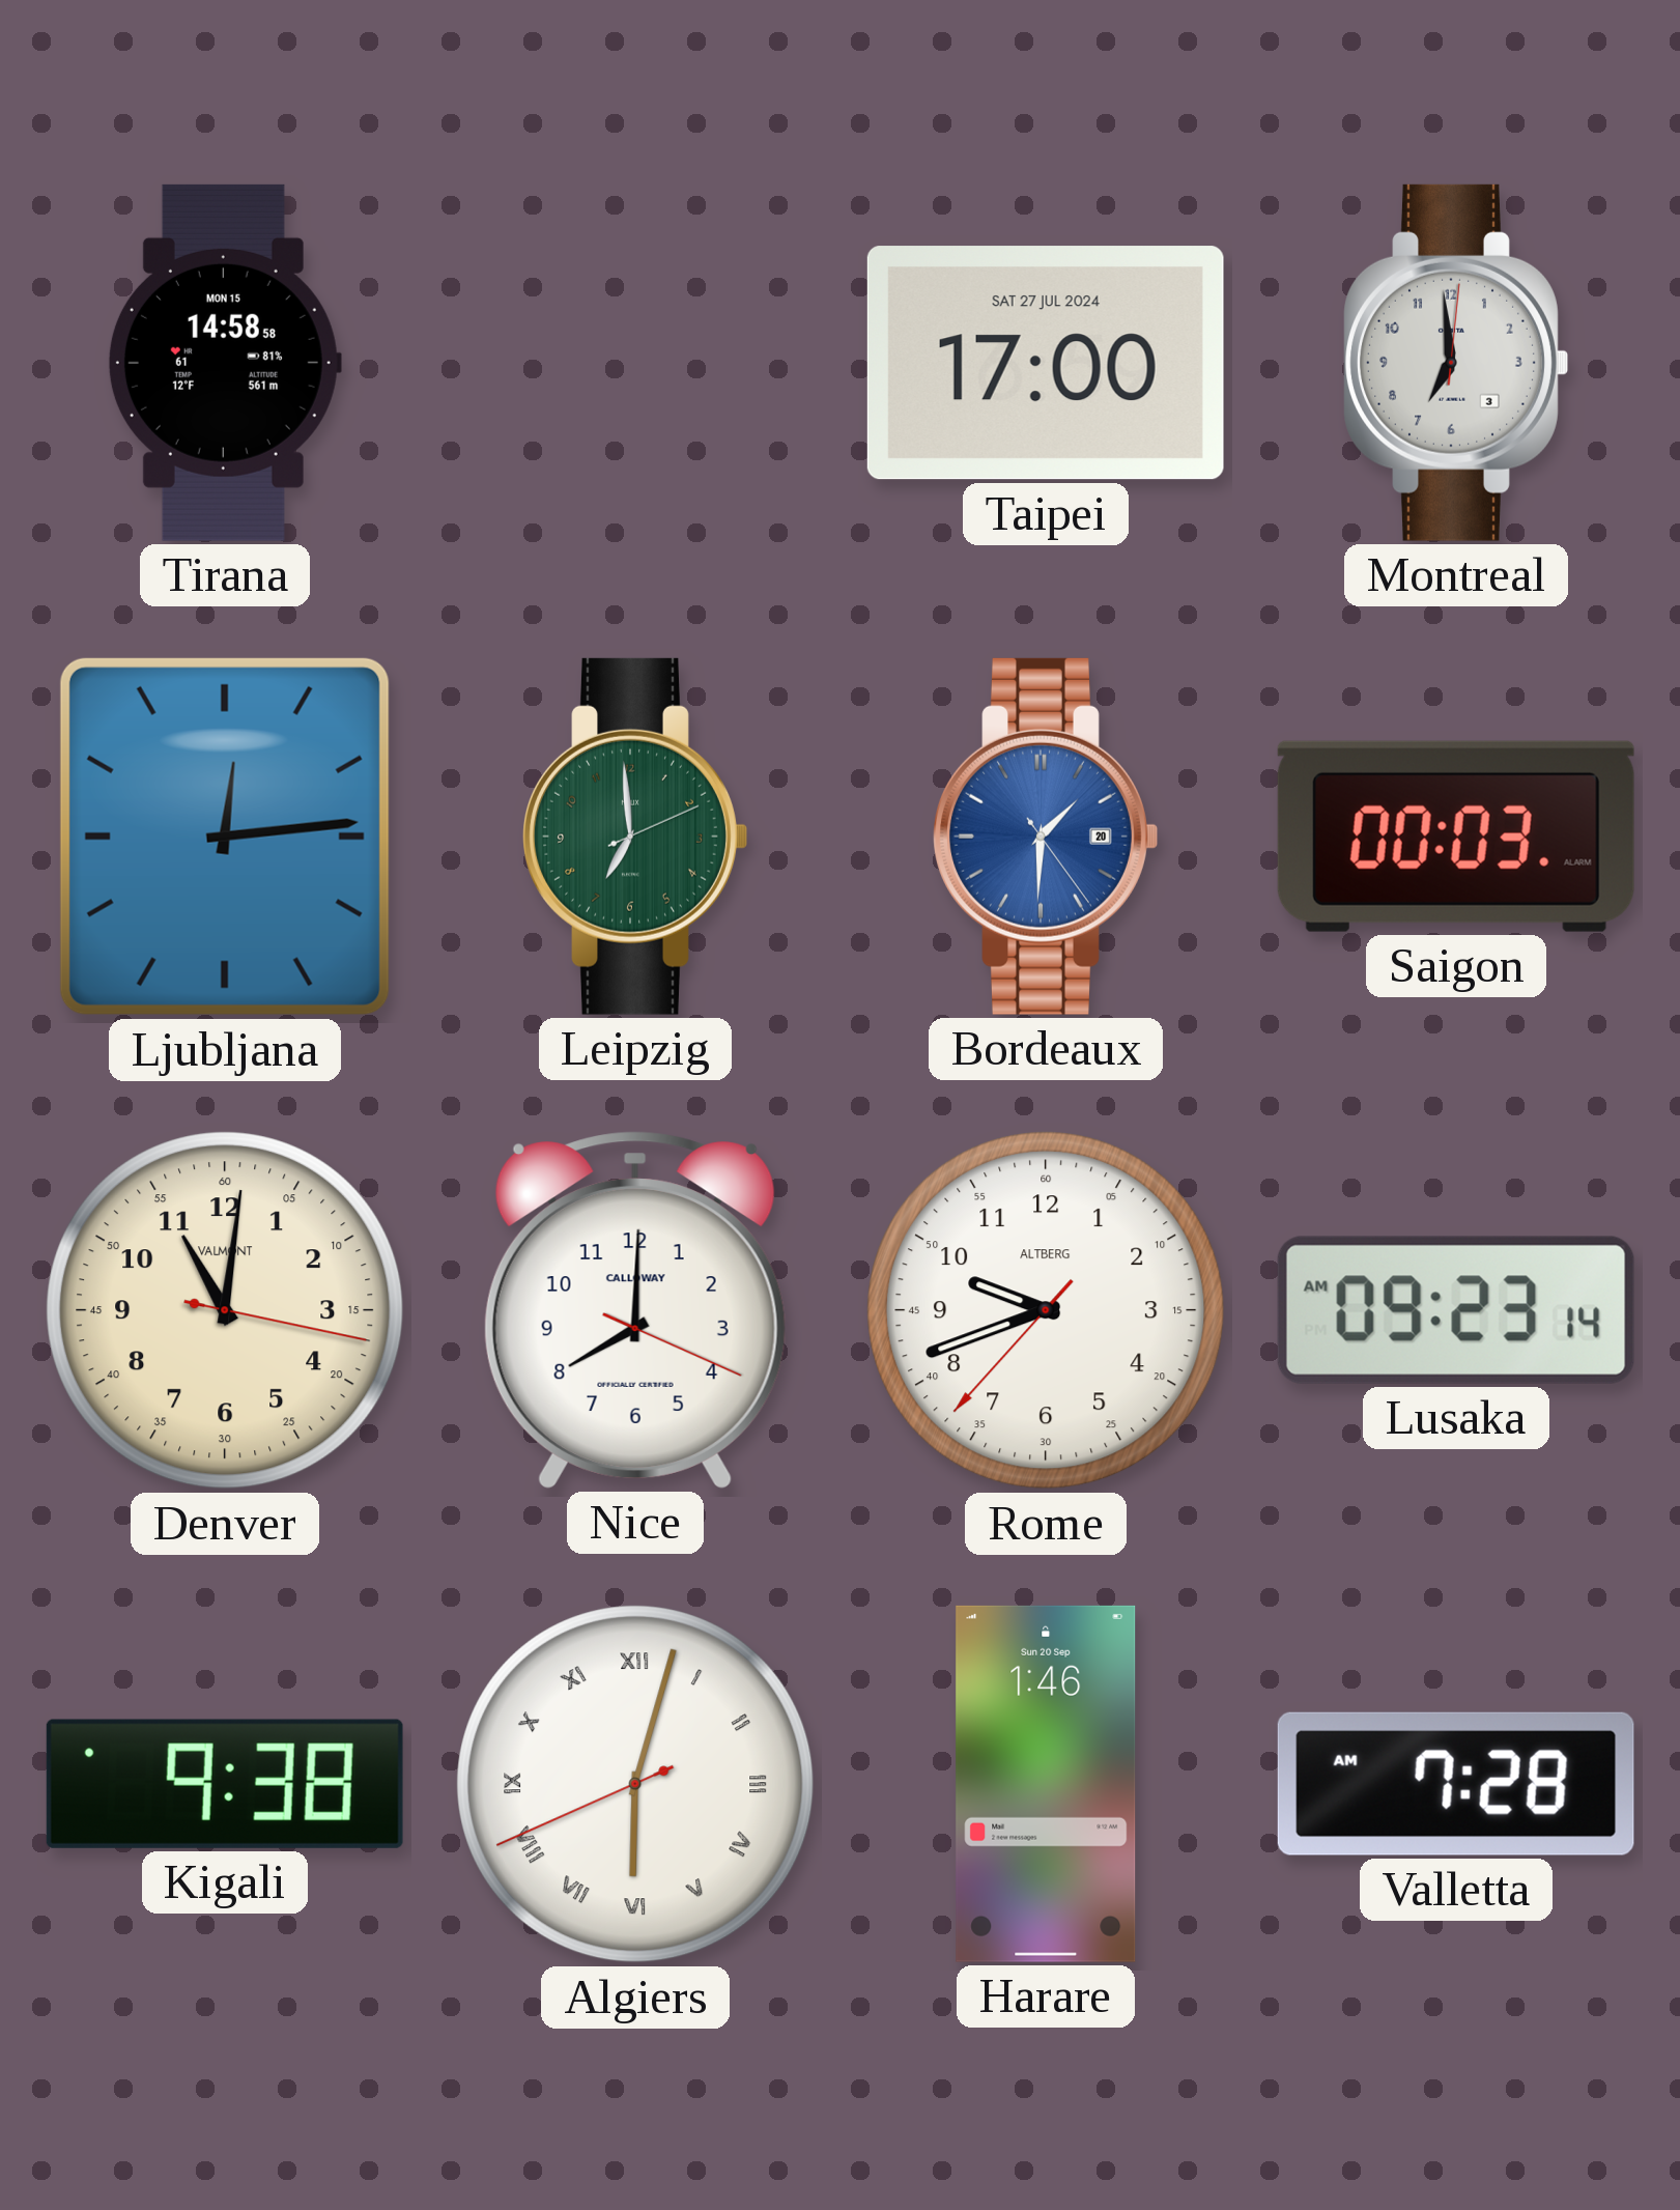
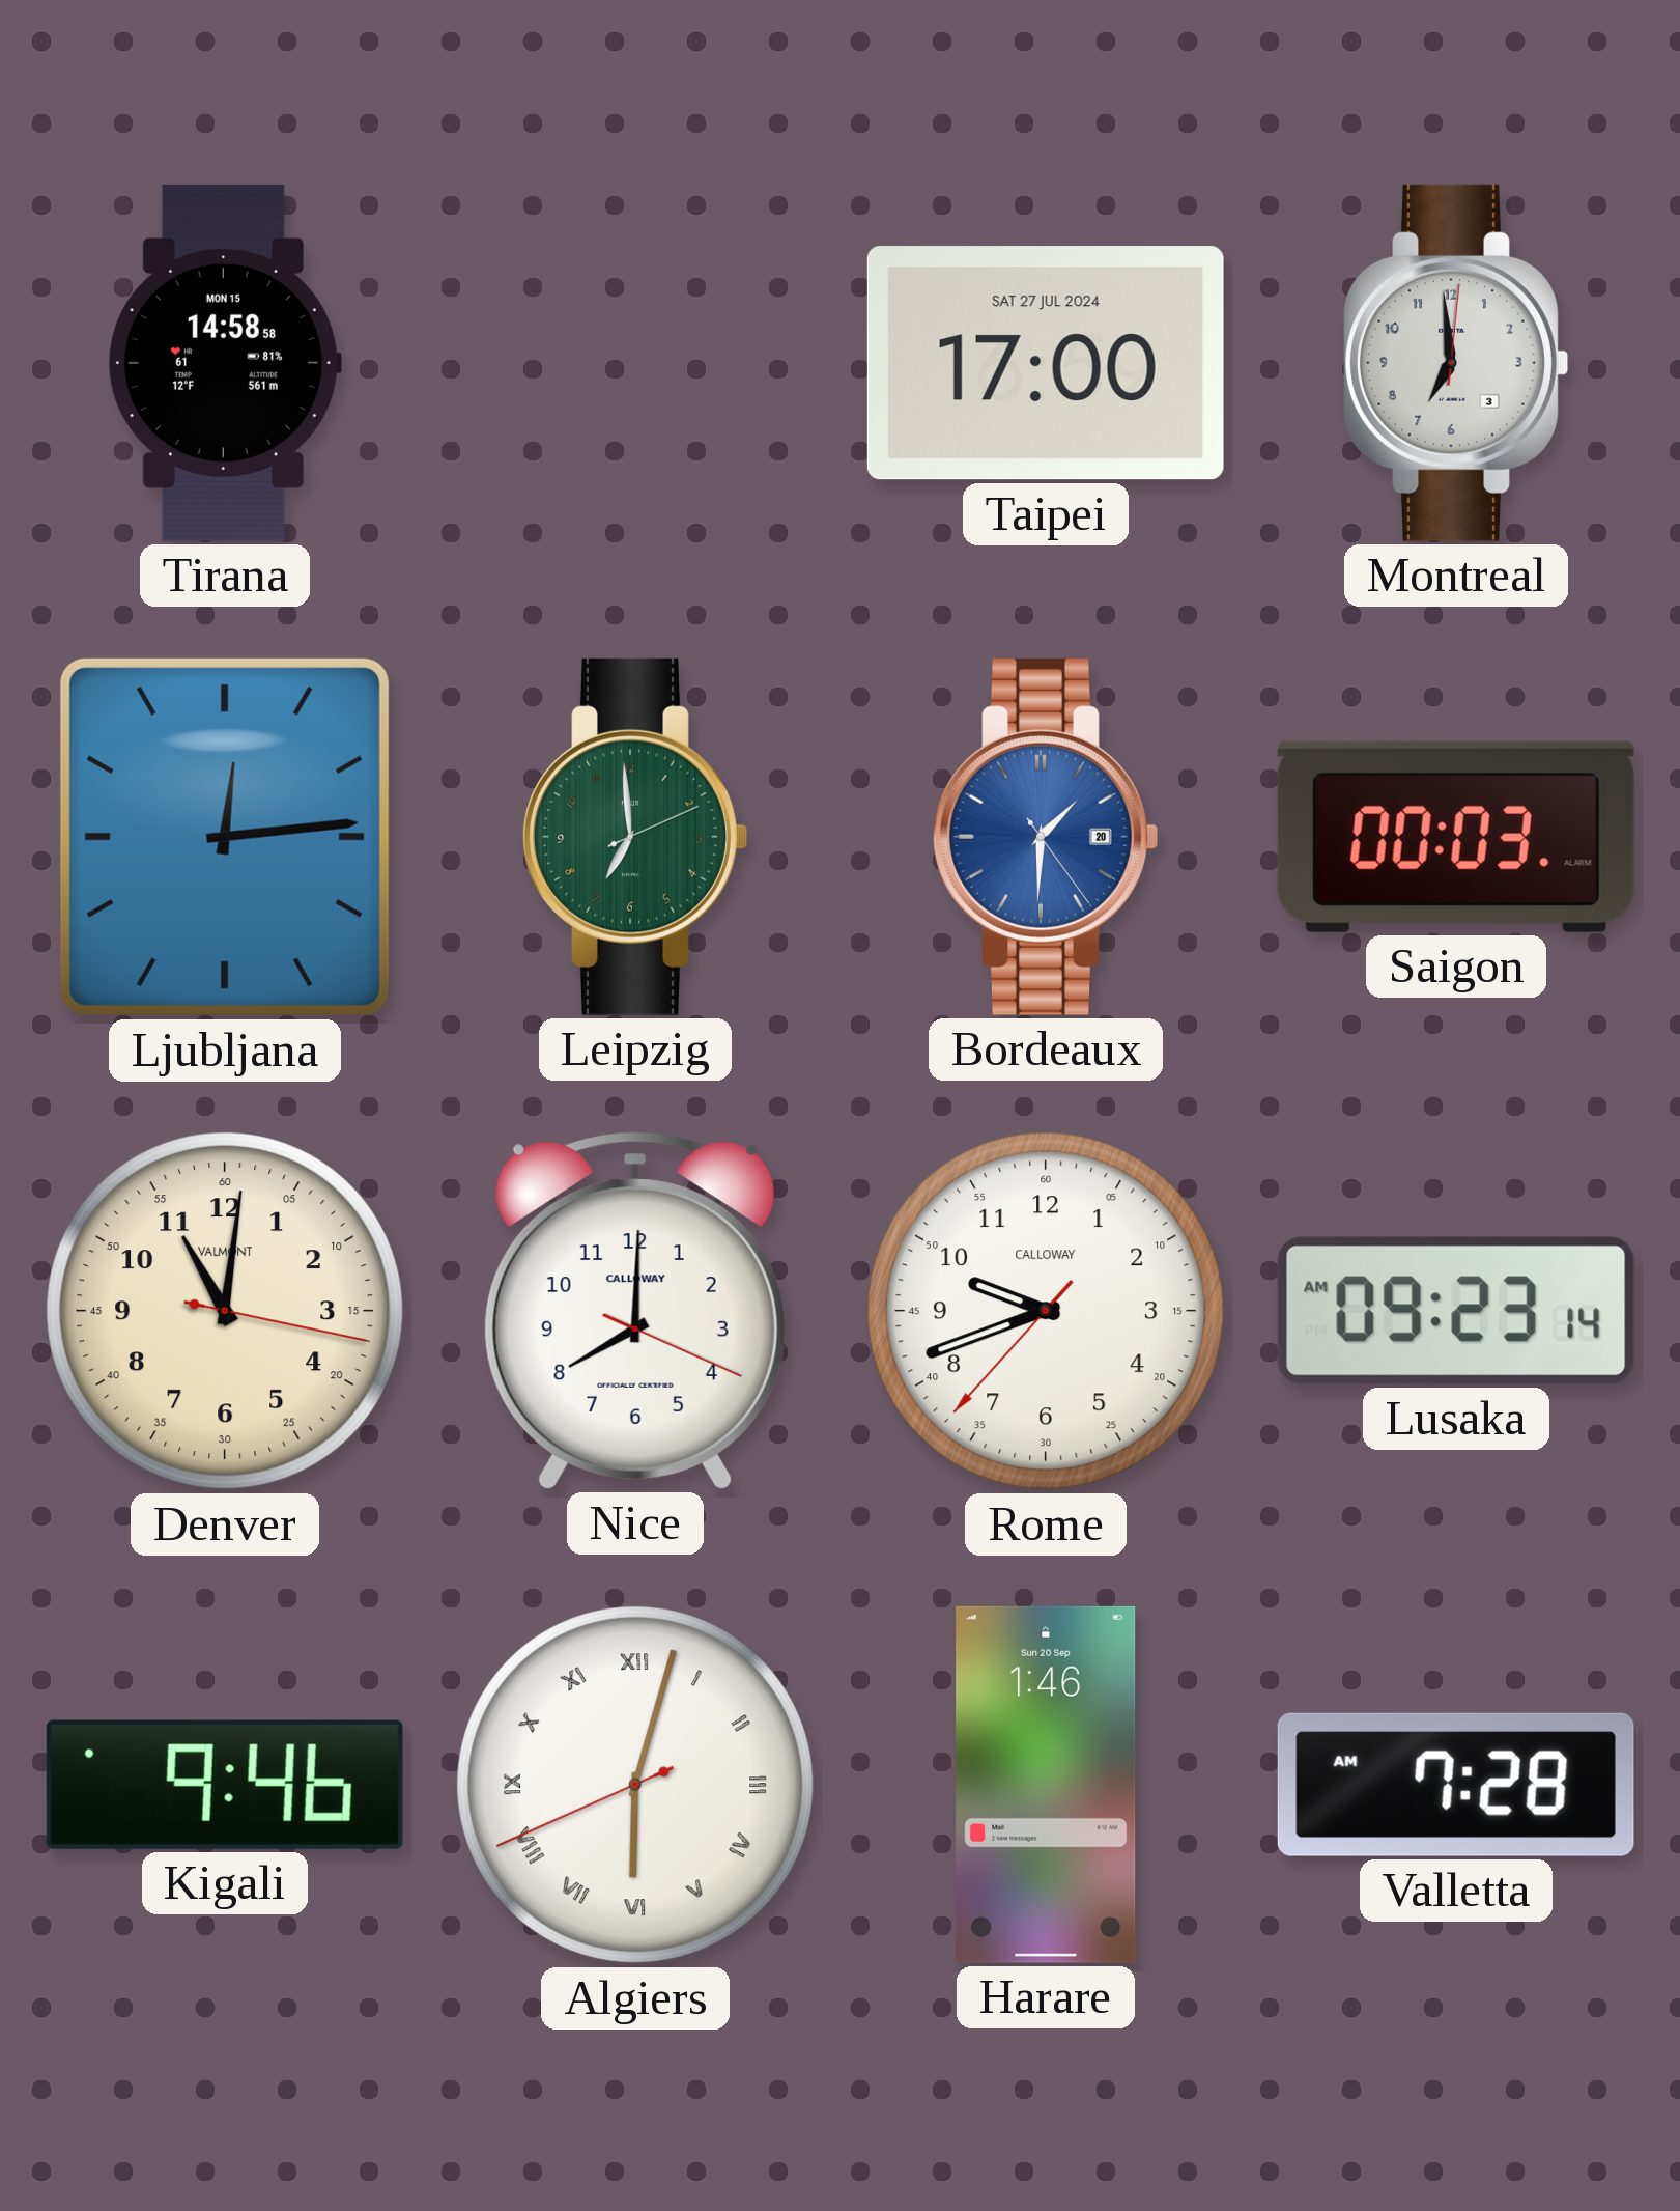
Rome brand: ALTBERG -> CALLOWAY
Kigali: 9:38 -> 9:46
